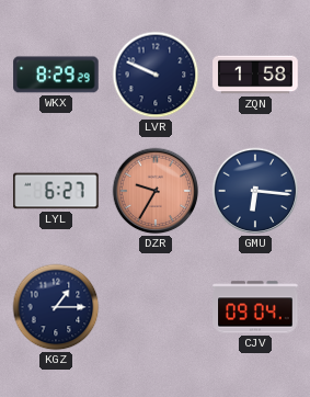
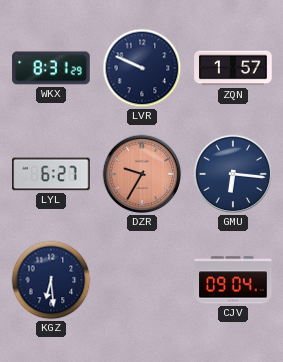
WKX: 8:29 -> 8:31
ZQN: 1:58 -> 1:57
KGZ: 1:15 -> 6:29
